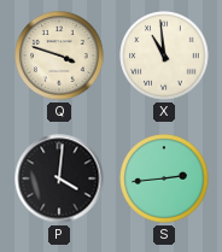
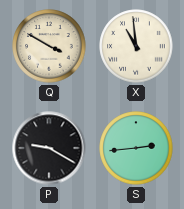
Q: 3:48 -> 3:50
P: 4:01 -> 9:20
